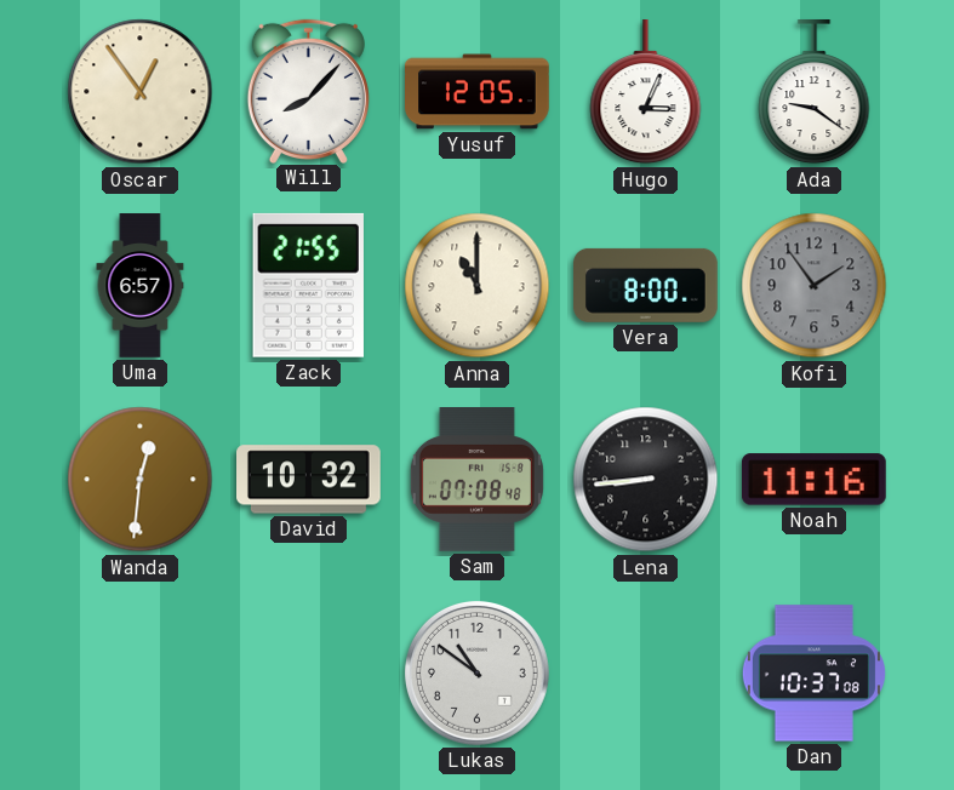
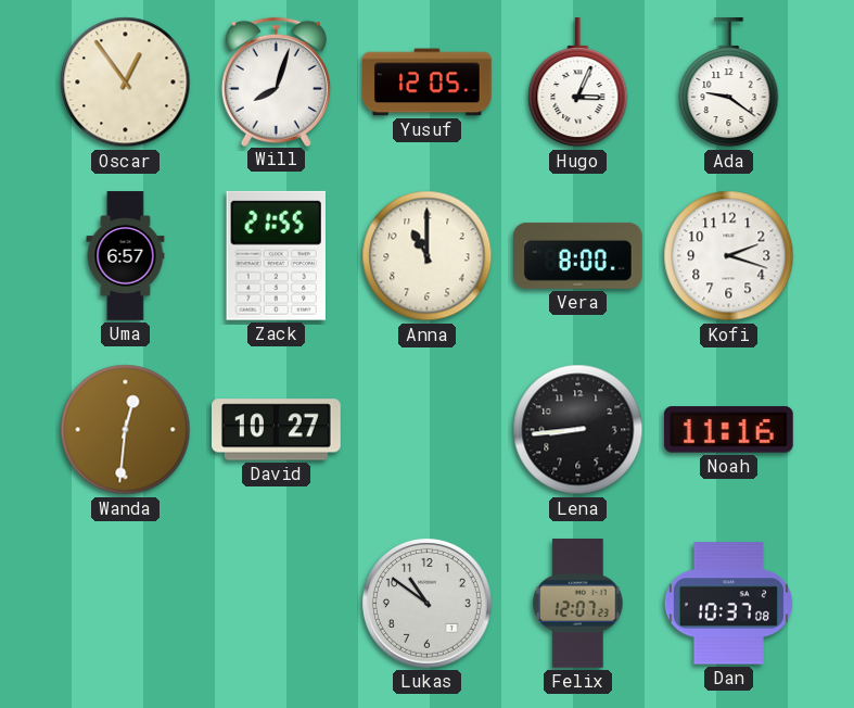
Will: 8:07 -> 8:03
Kofi: 1:54 -> 2:18
Kofi dial: grey -> white
David: 10:32 -> 10:27
Sam: 07:08 -> none
Felix: none -> 12:07
